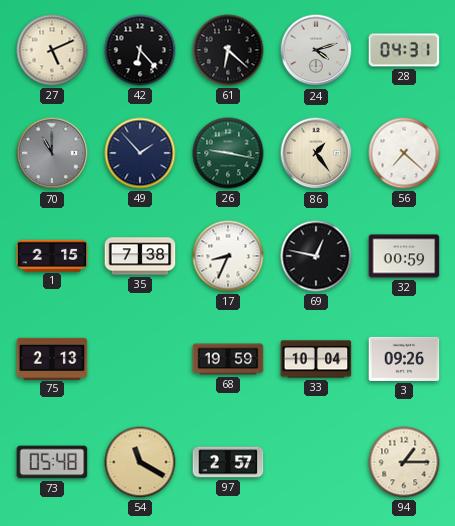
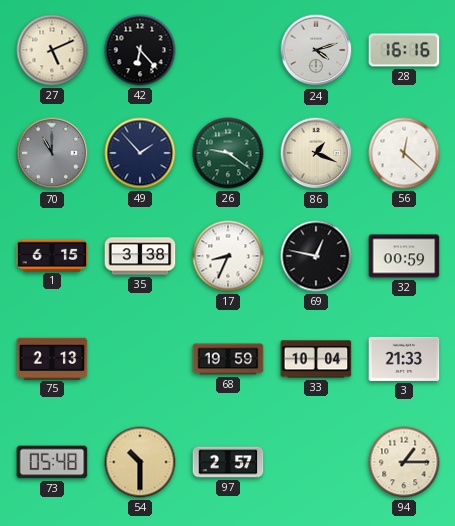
61: 6:22 -> none
28: 04:31 -> 16:16
26: 9:17 -> 9:21
86: 1:24 -> 1:19
56: 7:22 -> 12:22
1: 2:15 -> 6:15
35: 7:38 -> 3:38
3: 09:26 -> 21:33
54: 11:20 -> 10:30
